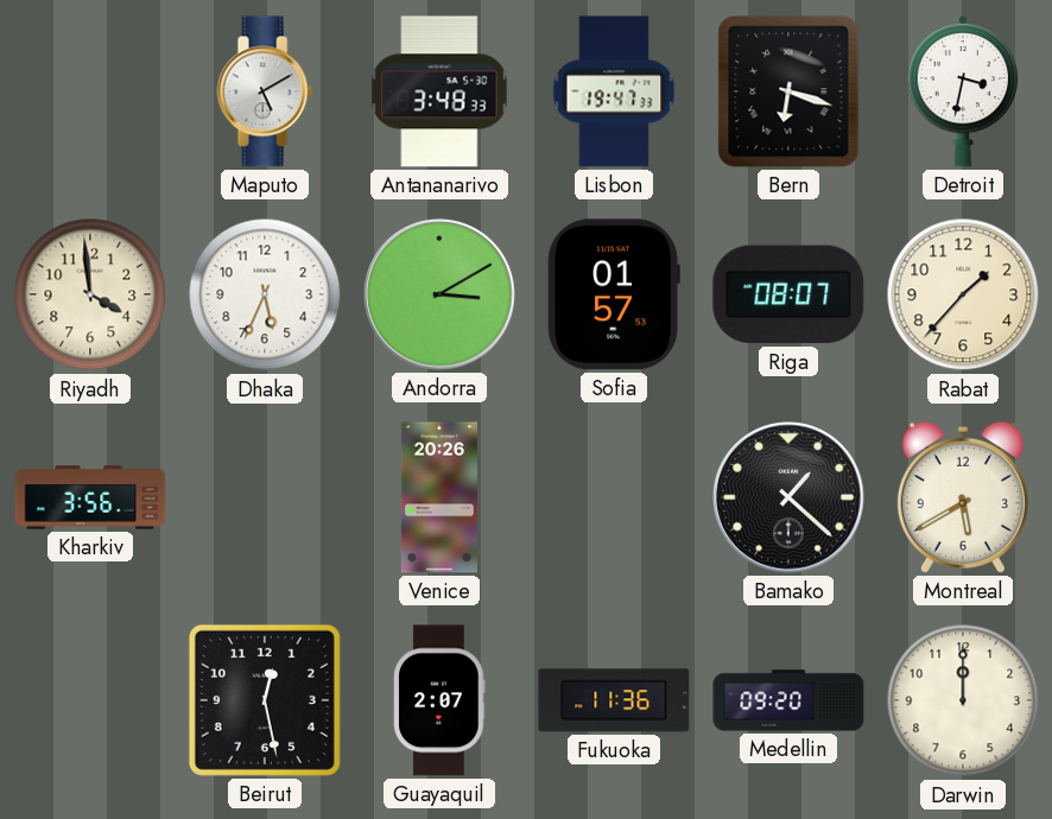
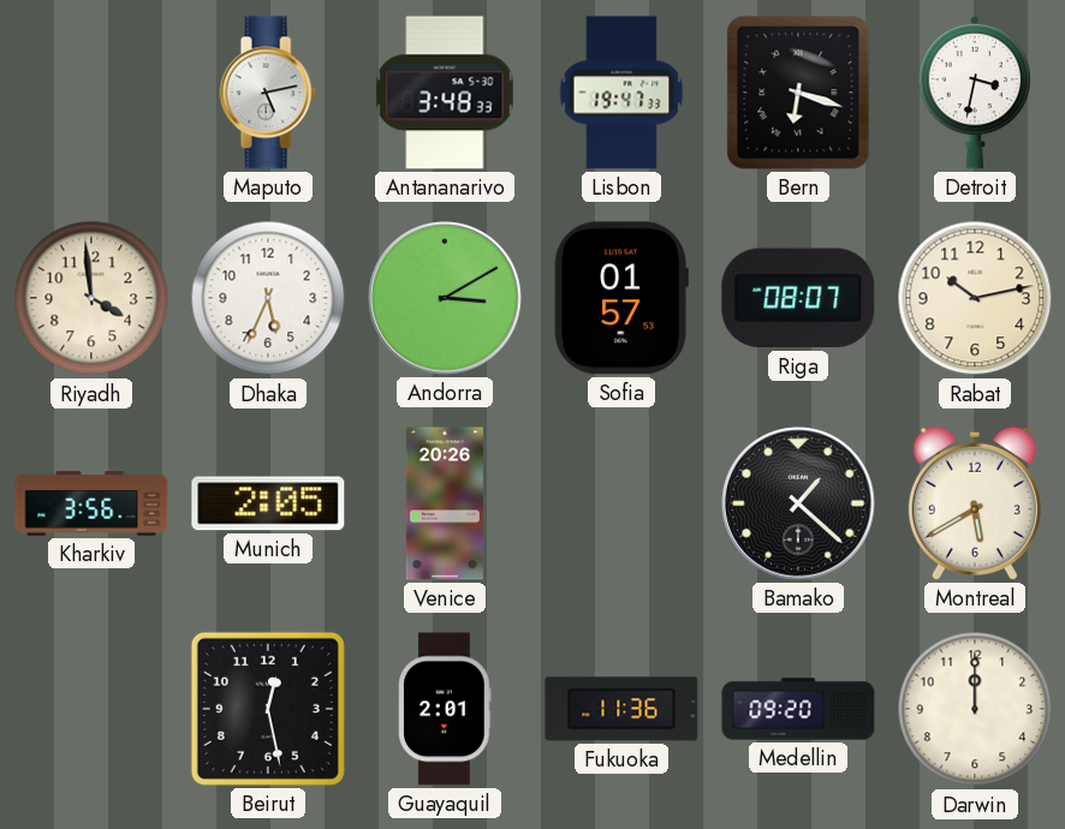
Maputo: 5:10 -> 5:13
Rabat: 1:37 -> 10:13
Munich: none -> 2:05
Guayaquil: 2:07 -> 2:01
